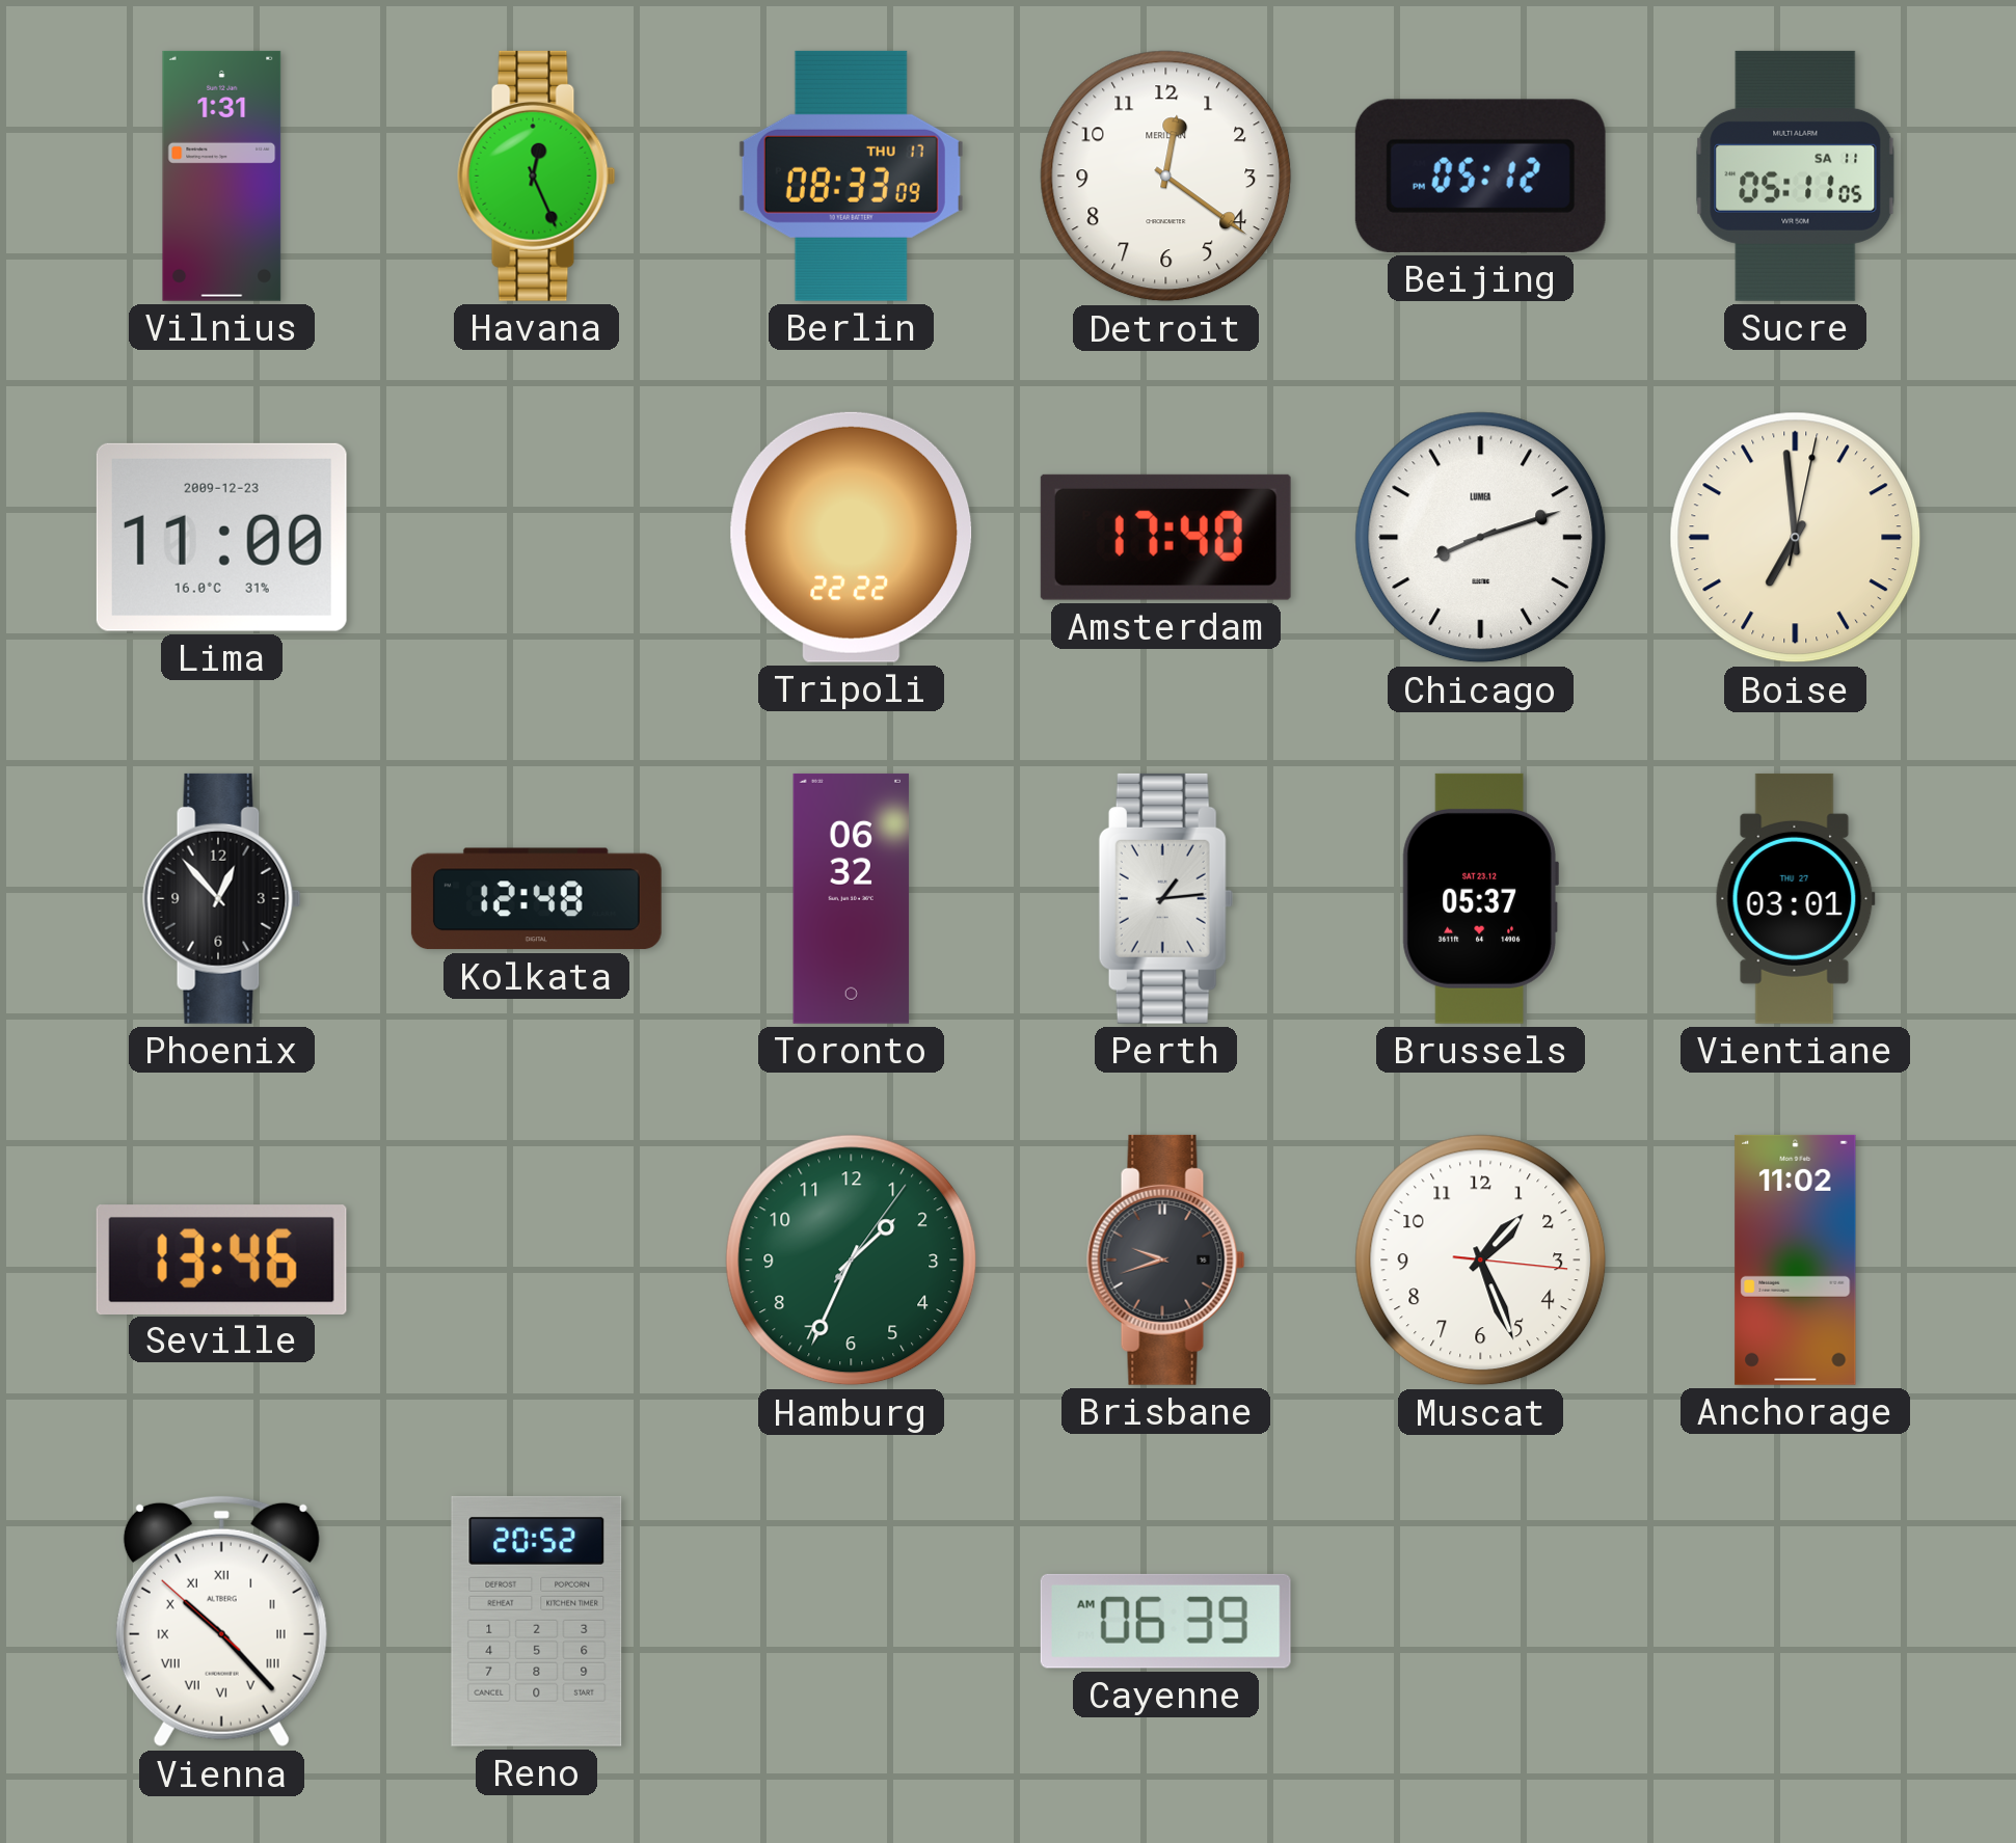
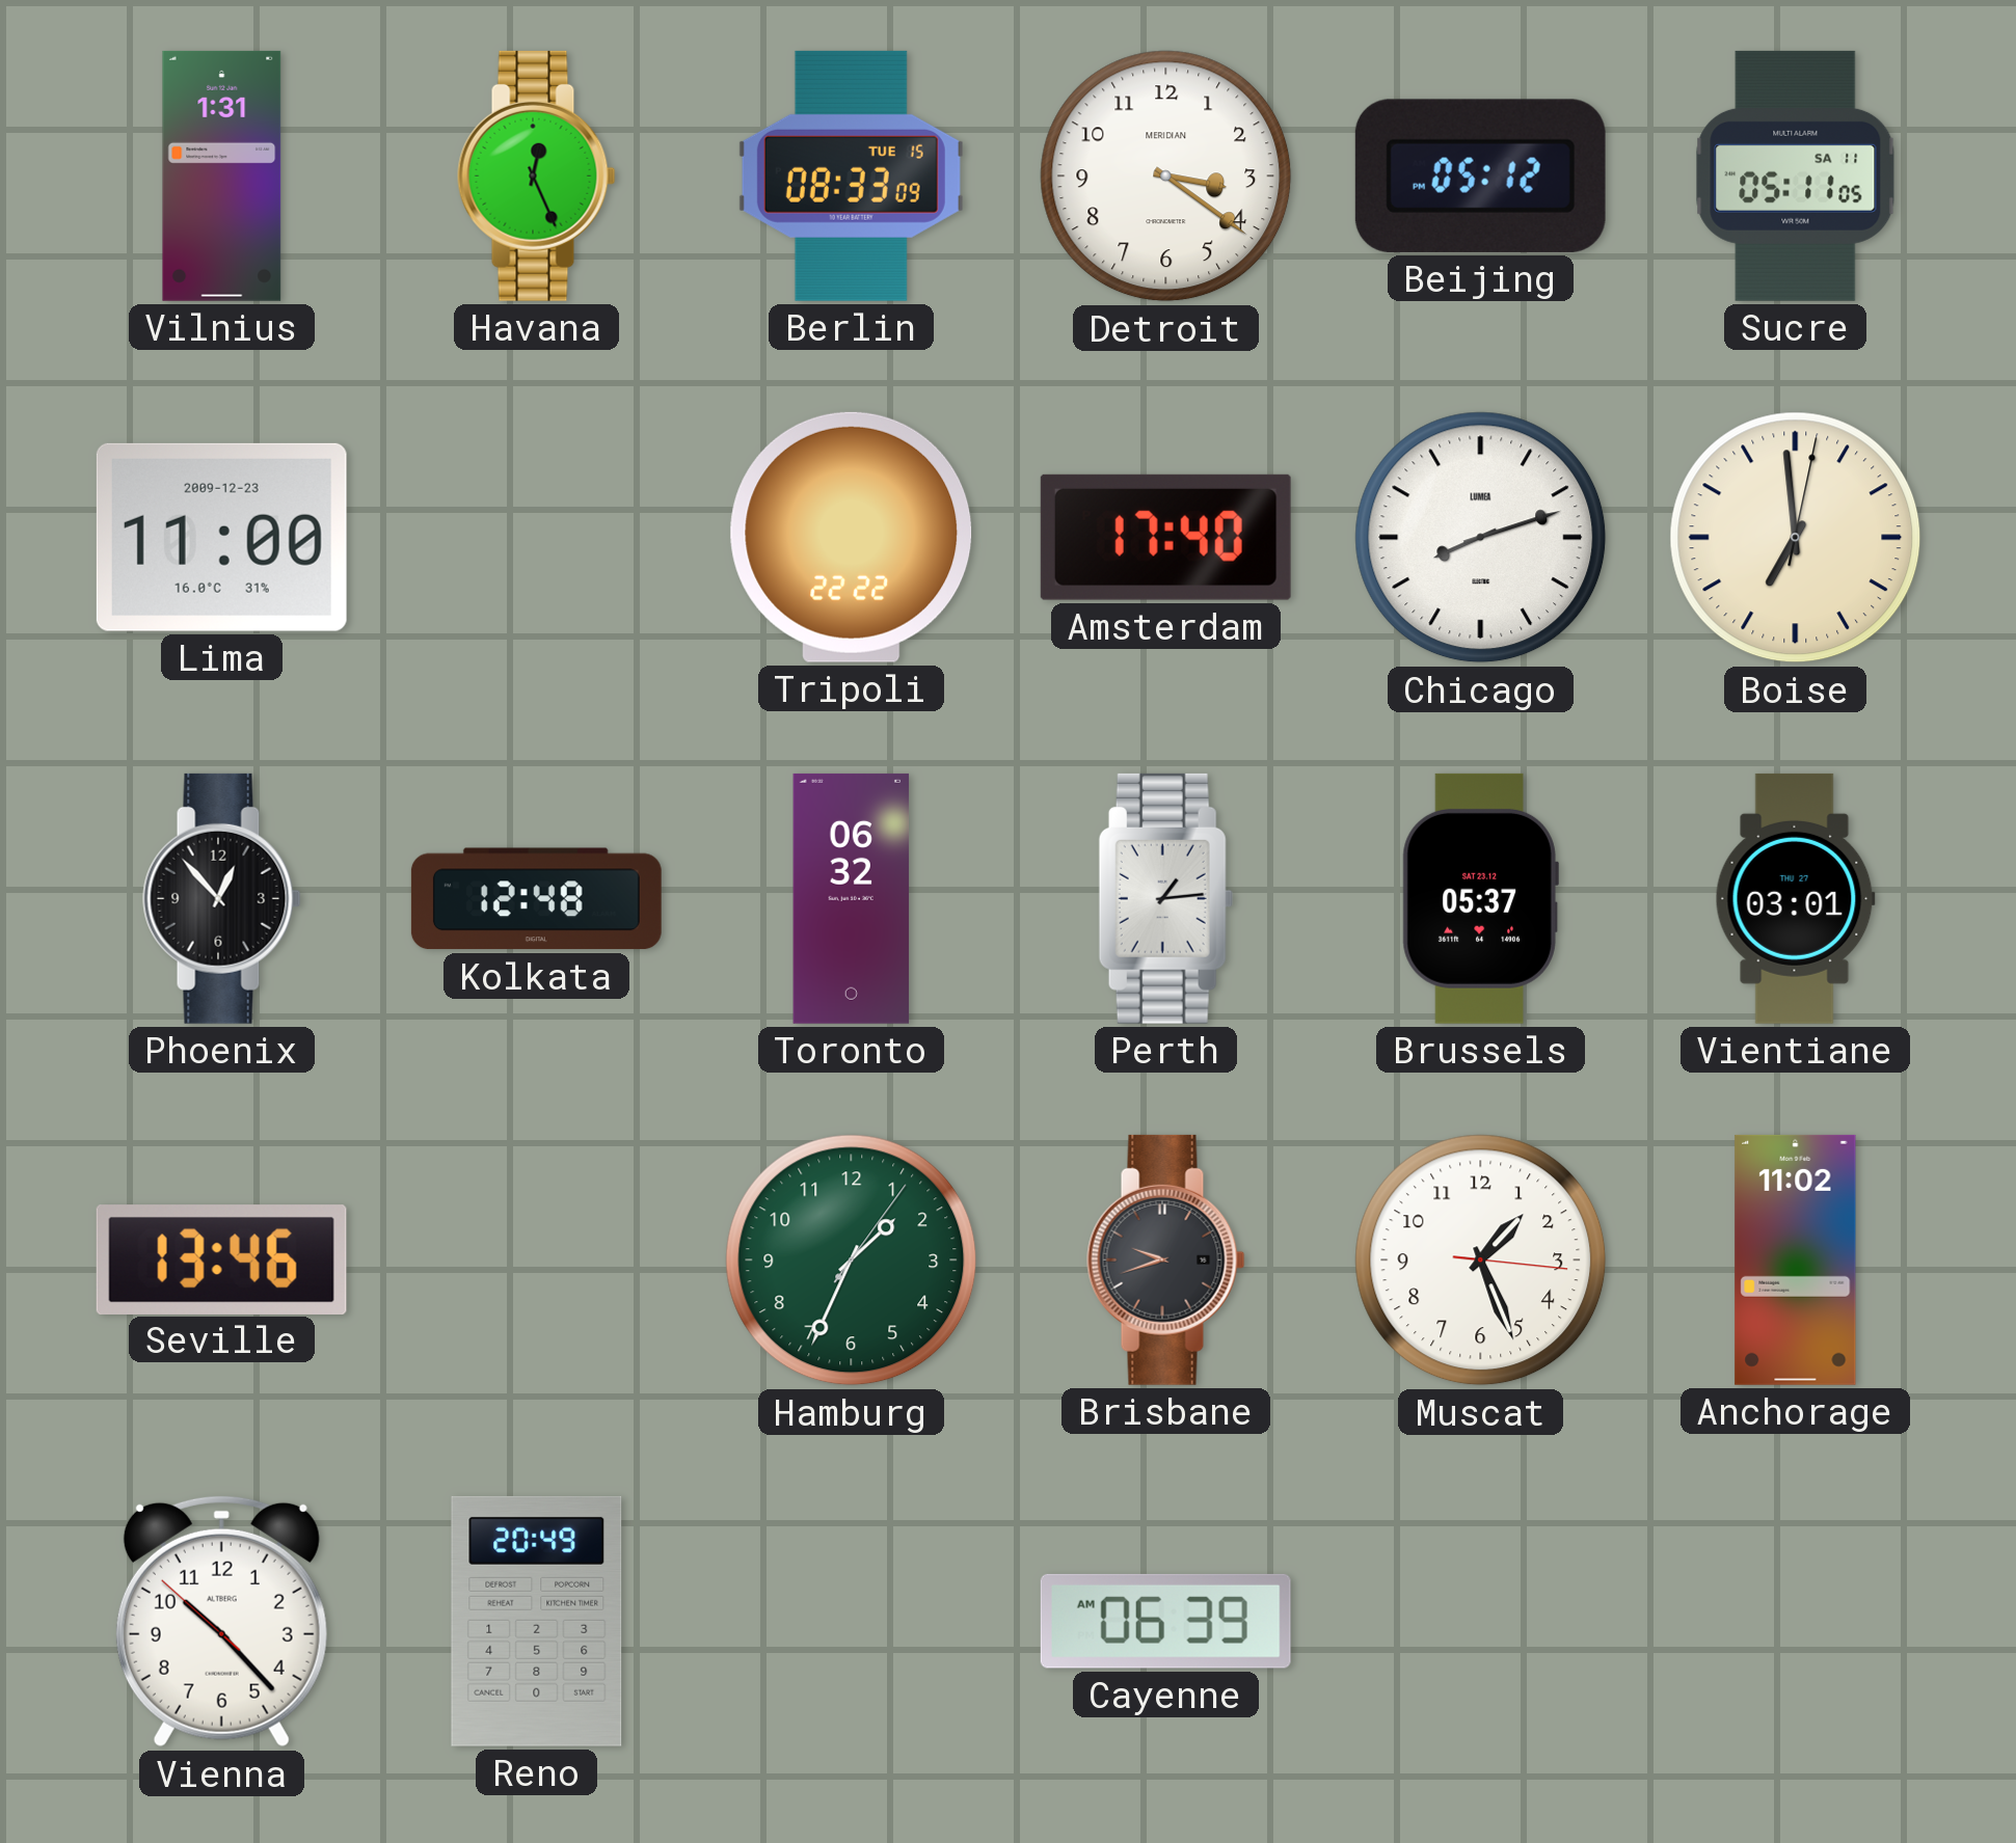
Berlin date: THU 17 -> TUE 15
Detroit: 12:21 -> 3:21
Vienna numerals: Roman -> Arabic
Reno: 20:52 -> 20:49
